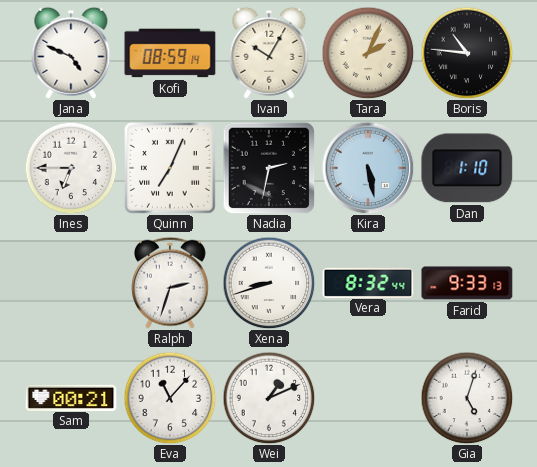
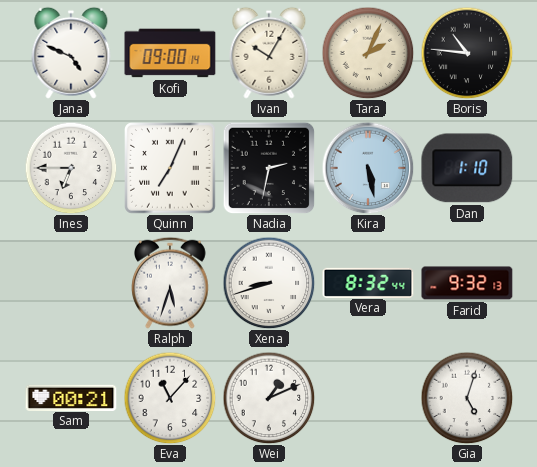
Kofi: 08:59 -> 09:00
Ralph: 2:33 -> 5:33
Farid: 9:33 -> 9:32
